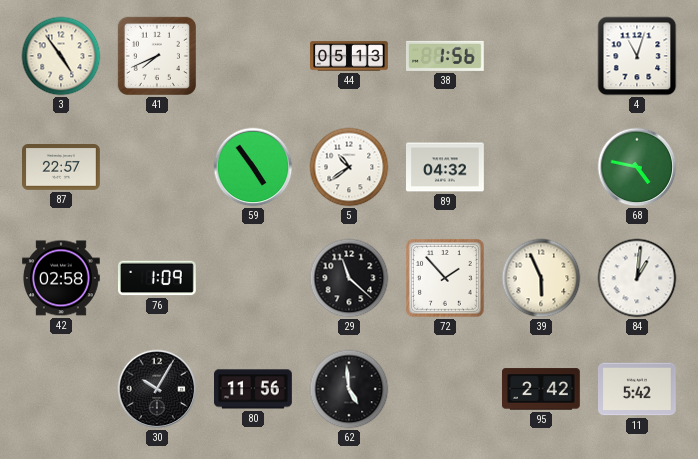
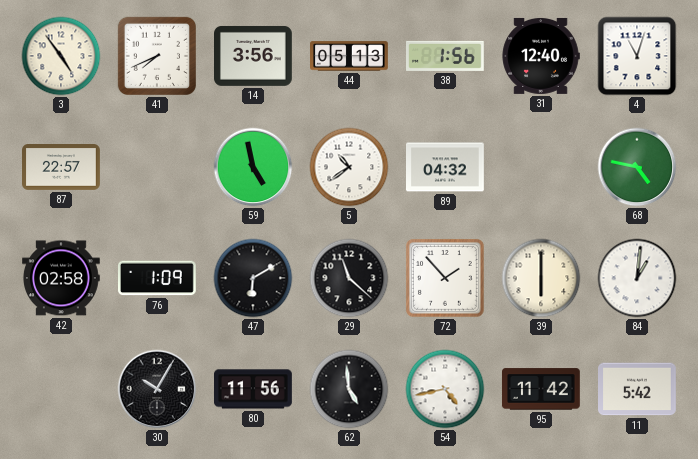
14: none -> 3:56
31: none -> 12:40
59: 4:54 -> 4:58
47: none -> 6:10
39: 5:56 -> 6:00
54: none -> 4:43
95: 2:42 -> 11:42
